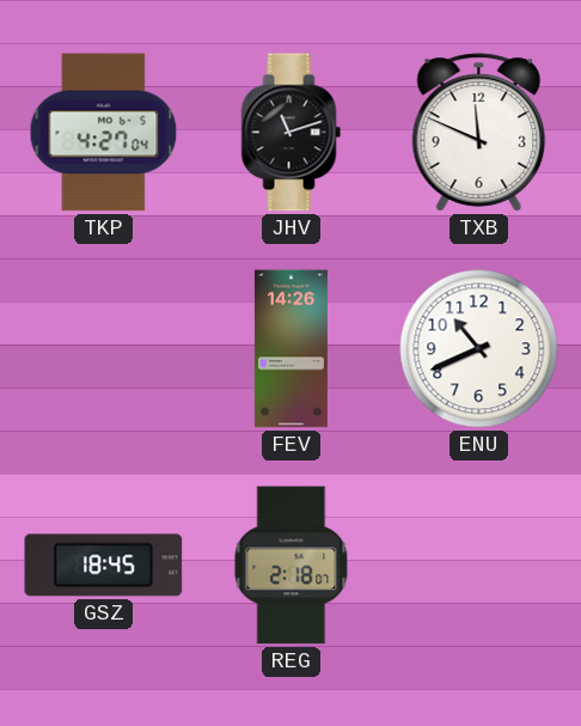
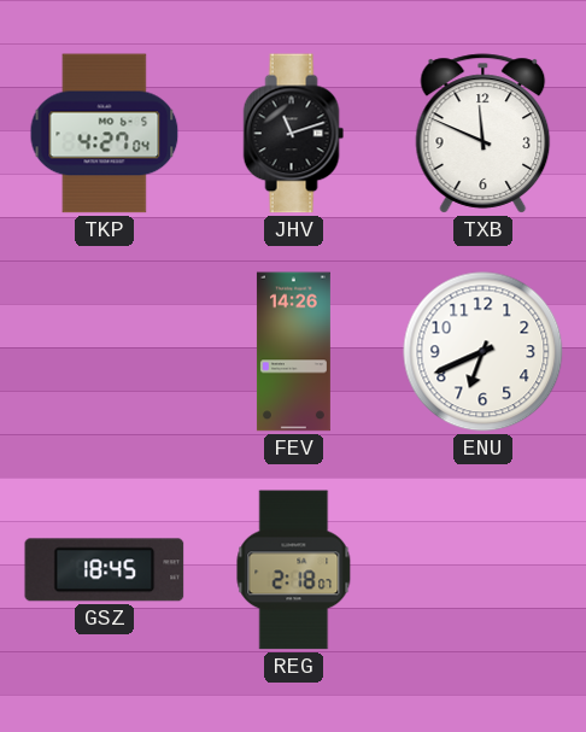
ENU: 10:41 -> 6:41
